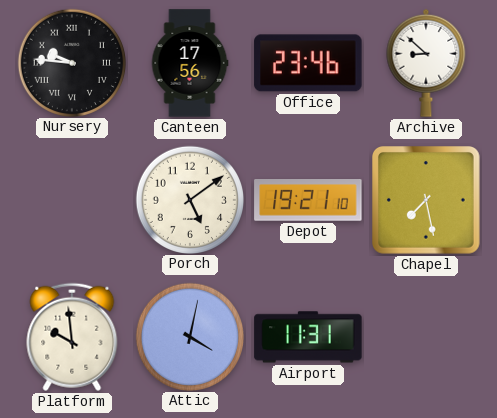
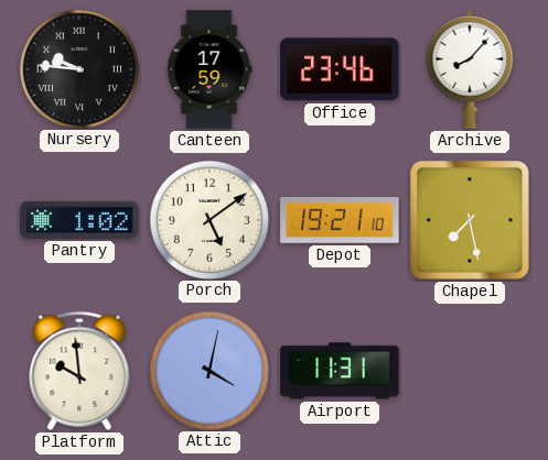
Canteen: 17:56 -> 17:59
Archive: 8:52 -> 8:07
Pantry: none -> 1:02
